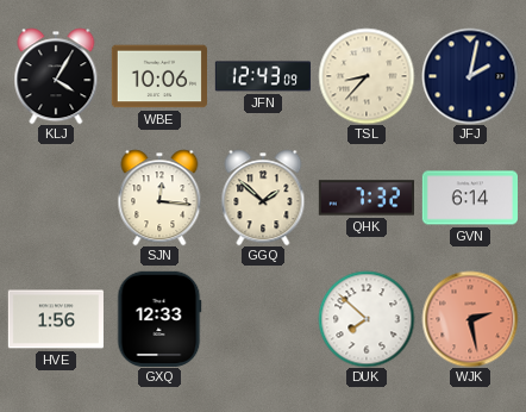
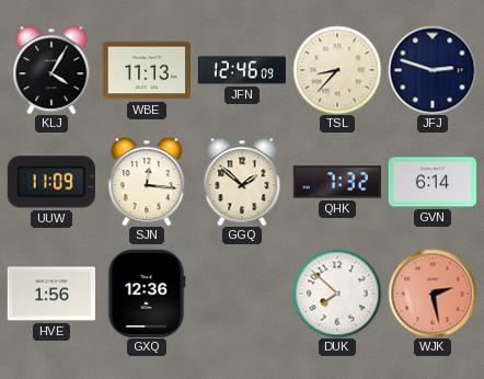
WBE: 10:06 -> 11:13
JFN: 12:43 -> 12:46
JFJ: 2:02 -> 2:48
UUW: none -> 11:09
GXQ: 12:33 -> 12:36
